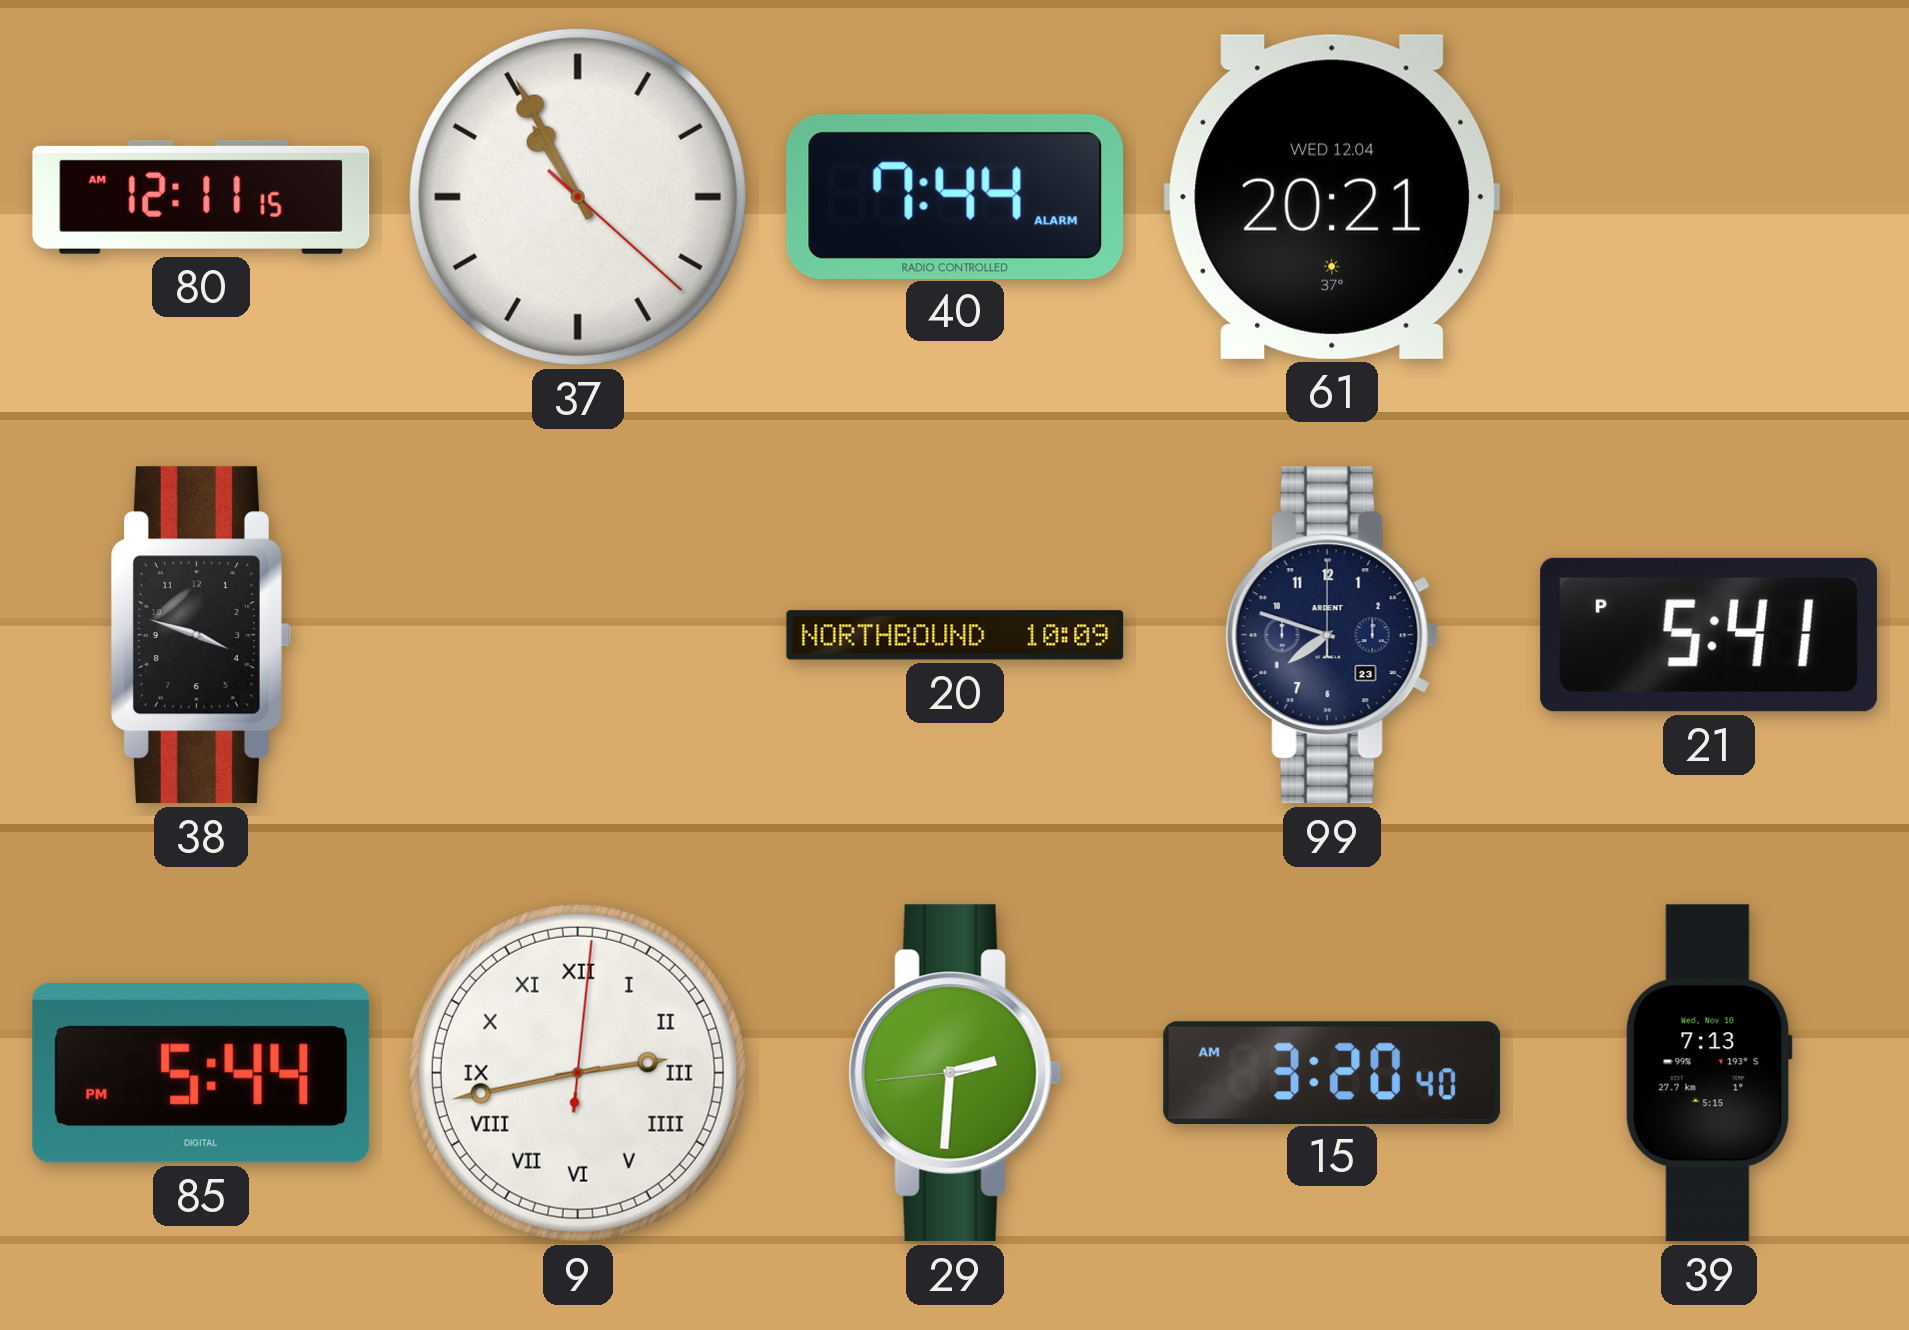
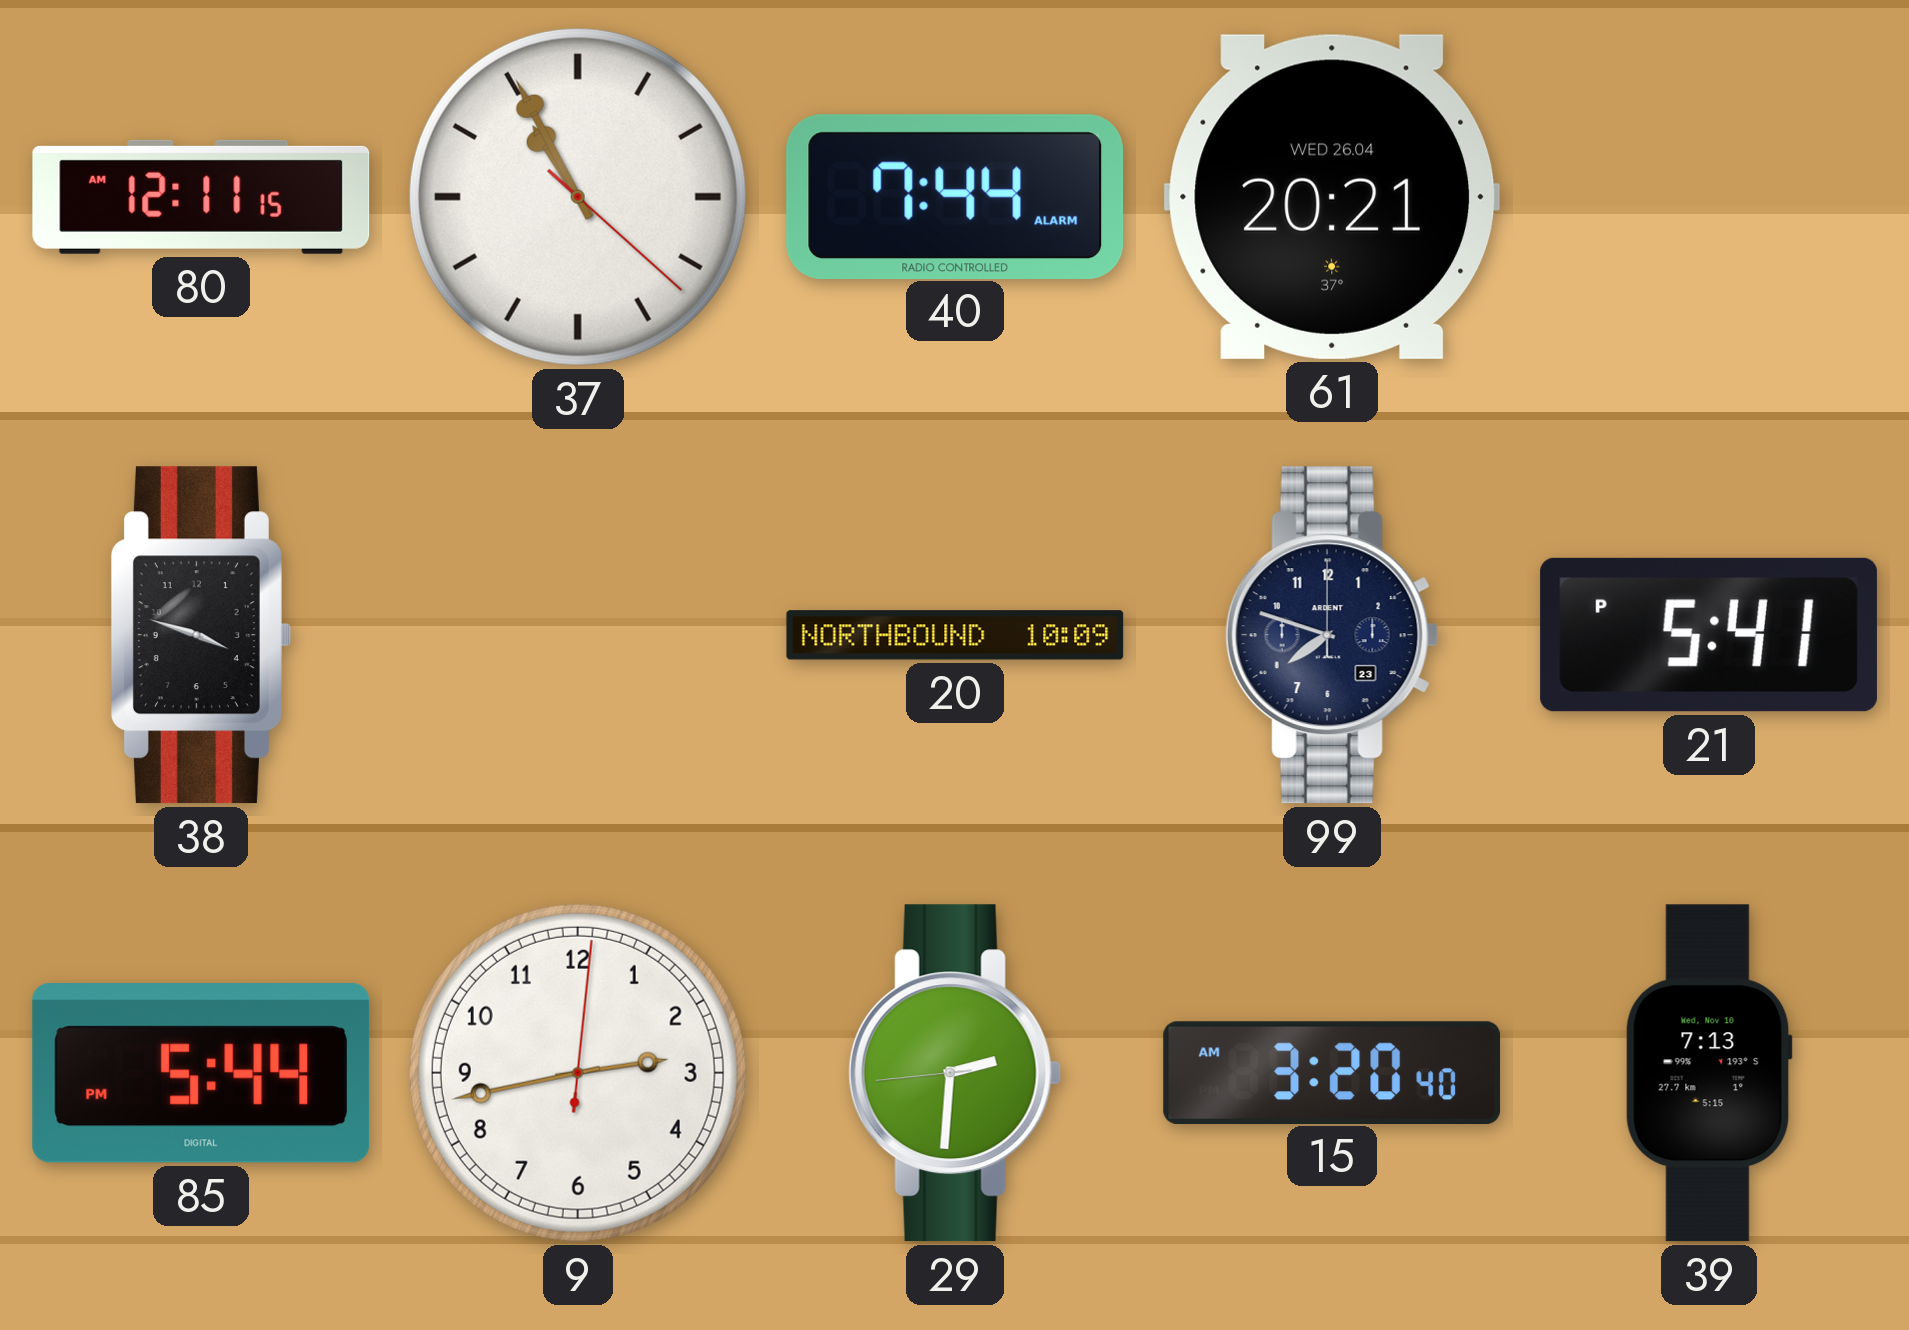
61 date: WED 12.04 -> WED 26.04
9 numerals: Roman -> Arabic
